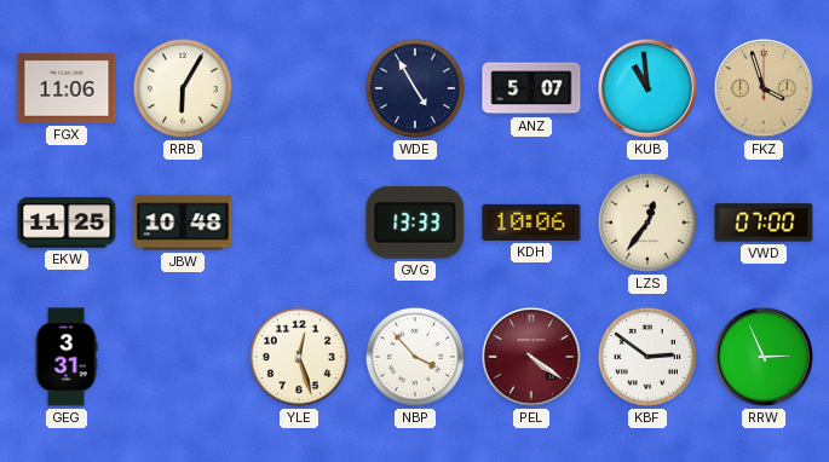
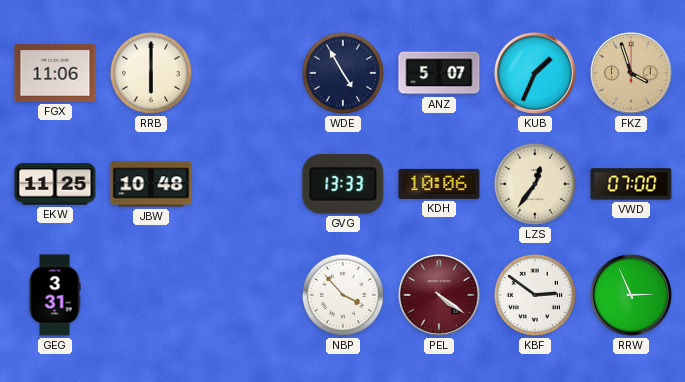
RRB: 6:05 -> 6:00
KUB: 10:59 -> 1:34
YLE: 12:27 -> none
